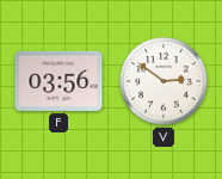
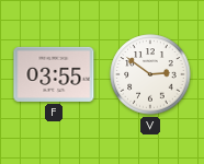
F: 03:56 -> 03:55
